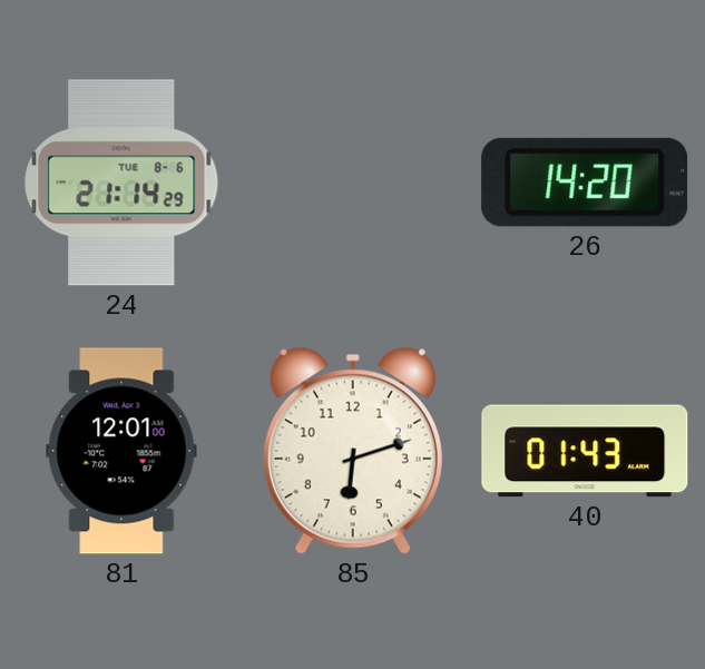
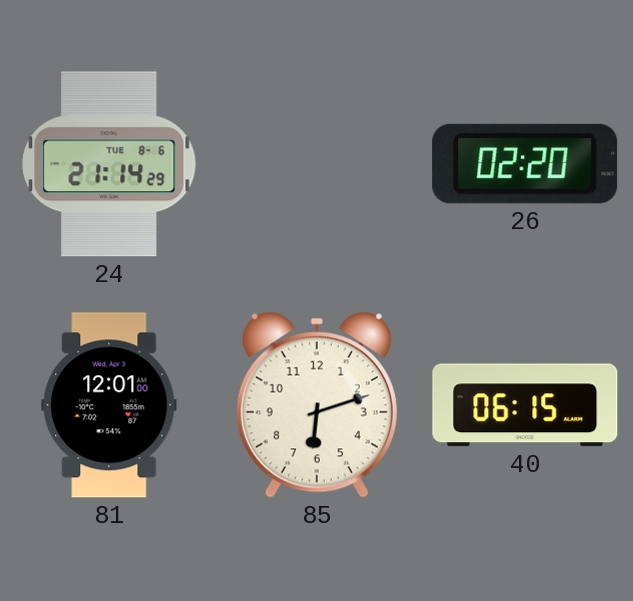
26: 14:20 -> 02:20
40: 01:43 -> 06:15
